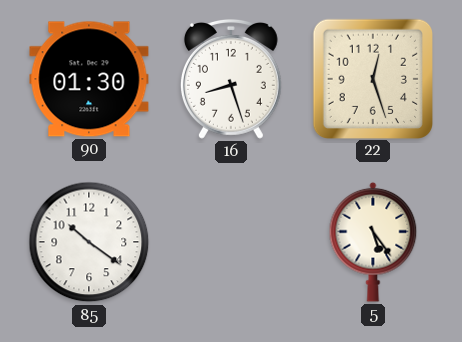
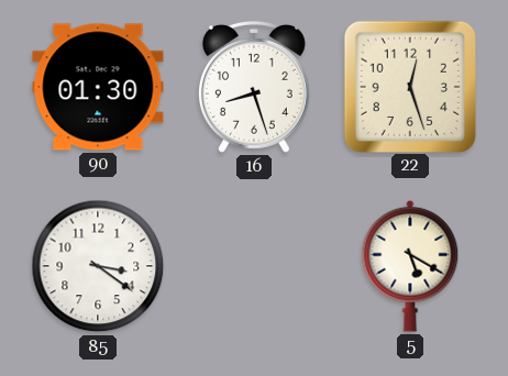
85: 10:21 -> 3:21
5: 5:24 -> 5:20
